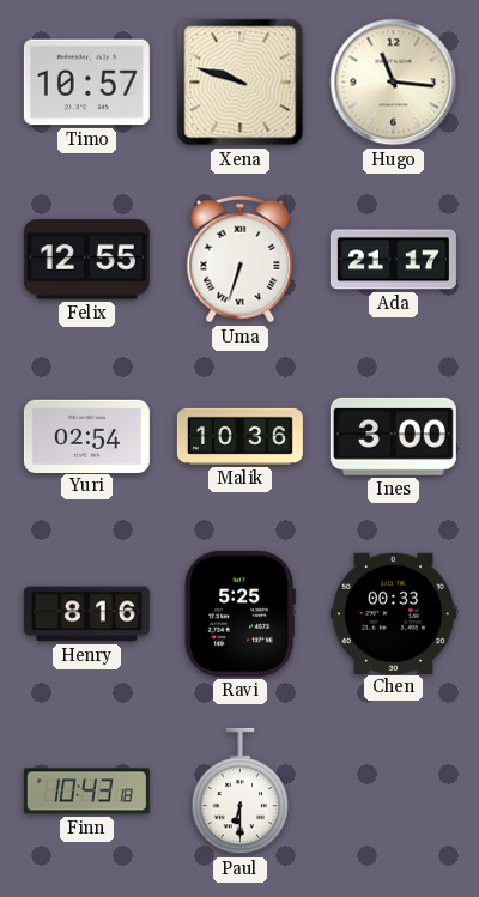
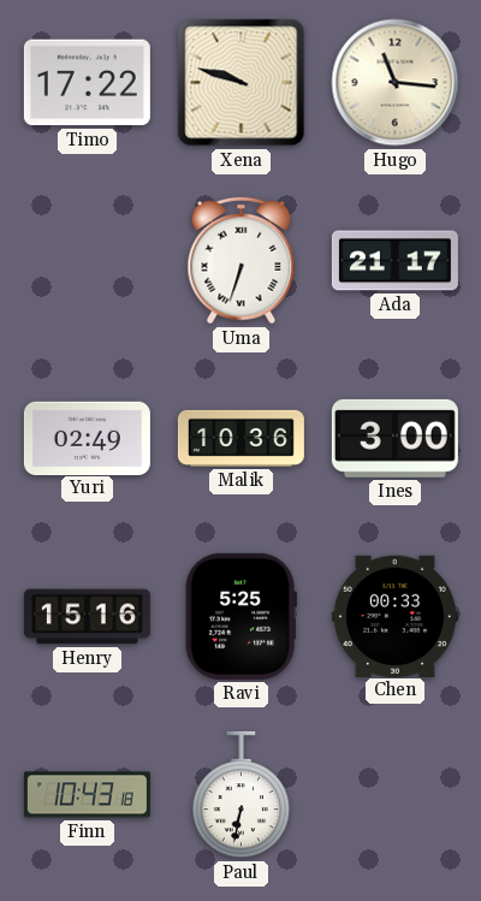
Timo: 10:57 -> 17:22
Felix: 12:55 -> none
Yuri: 02:54 -> 02:49
Henry: 8:16 -> 15:16
Paul: 6:30 -> 6:32
